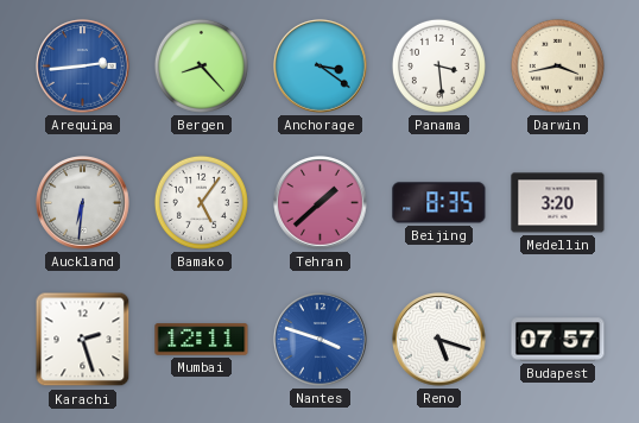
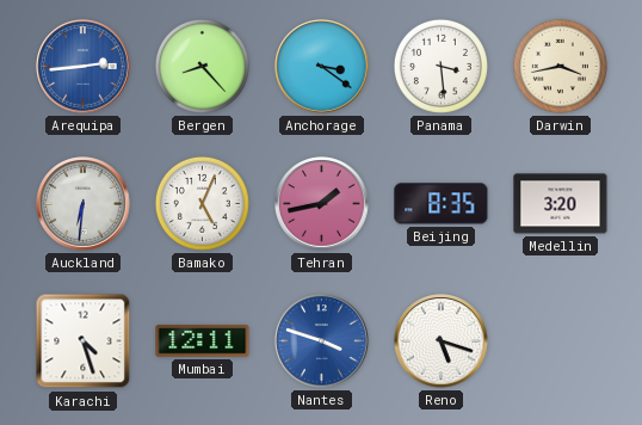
Bamako: 5:06 -> 5:04
Tehran: 1:38 -> 1:43
Karachi: 2:27 -> 4:27
Budapest: 07:57 -> none
